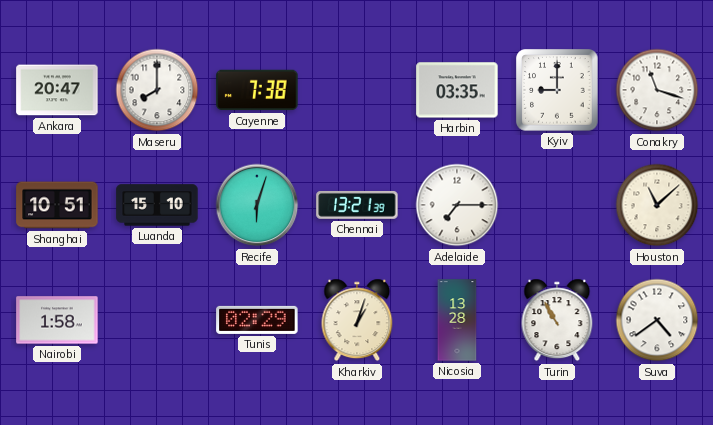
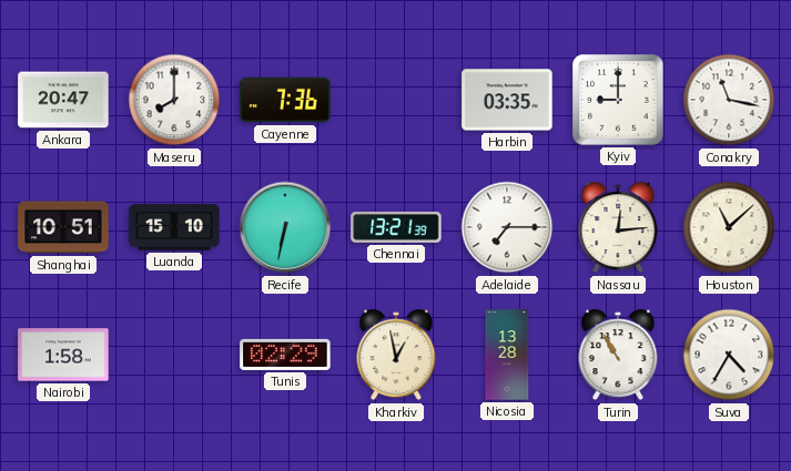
Cayenne: 7:38 -> 7:36
Conakry: 11:18 -> 11:17
Recife: 6:03 -> 6:32
Nassau: none -> 12:14
Kharkiv: 1:03 -> 12:58
Suva: 4:39 -> 4:35
